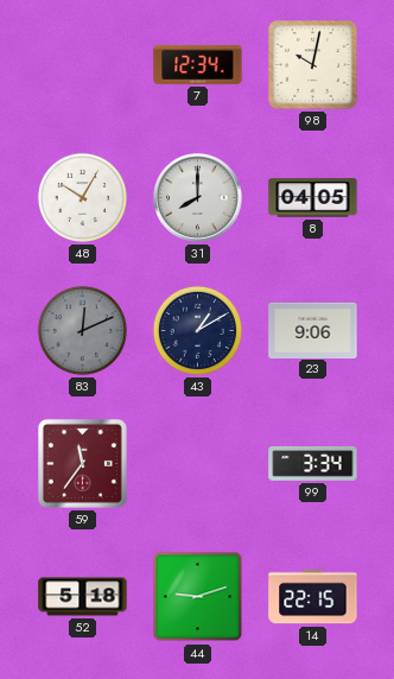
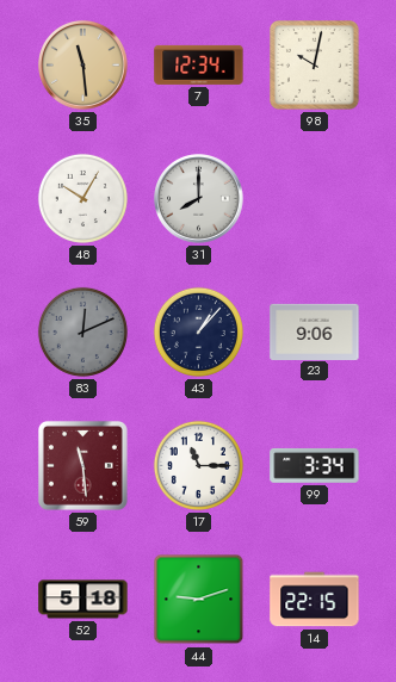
35: none -> 11:29
8: 04:05 -> none
43: 1:10 -> 1:07
59: 11:36 -> 11:29
17: none -> 11:15
